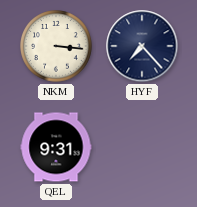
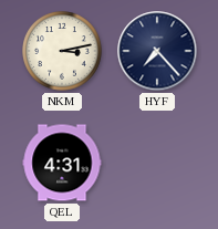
NKM: 3:16 -> 3:13
QEL: 9:31 -> 4:31
